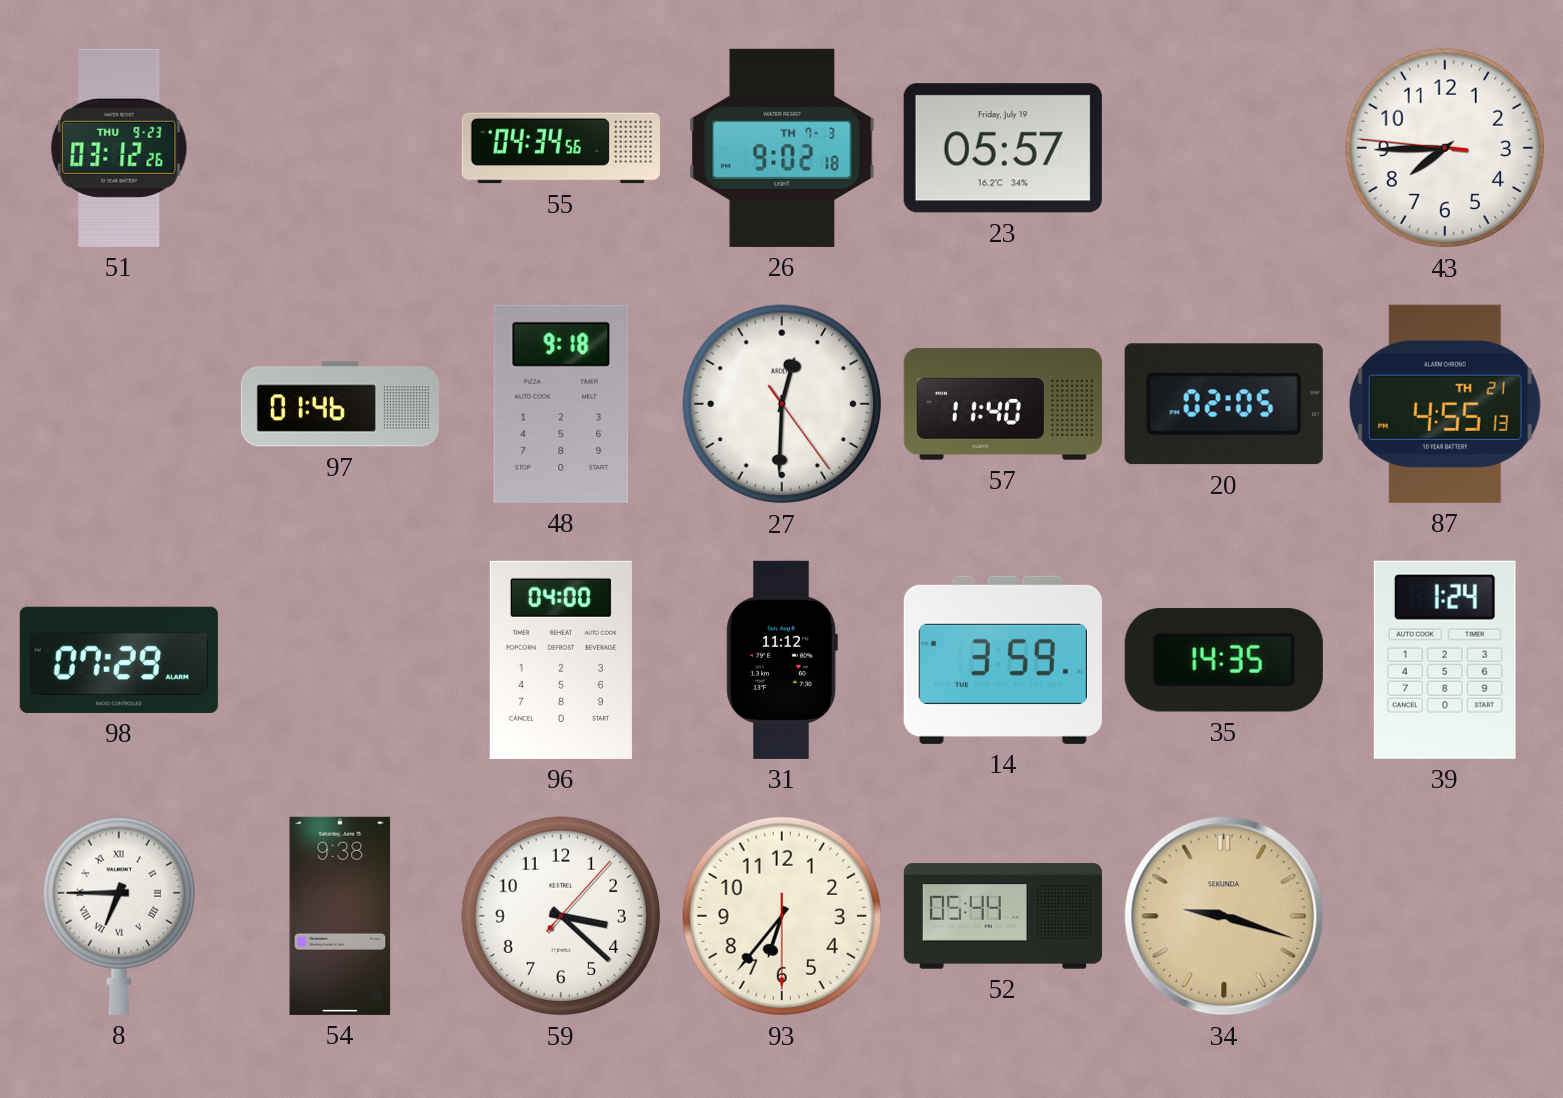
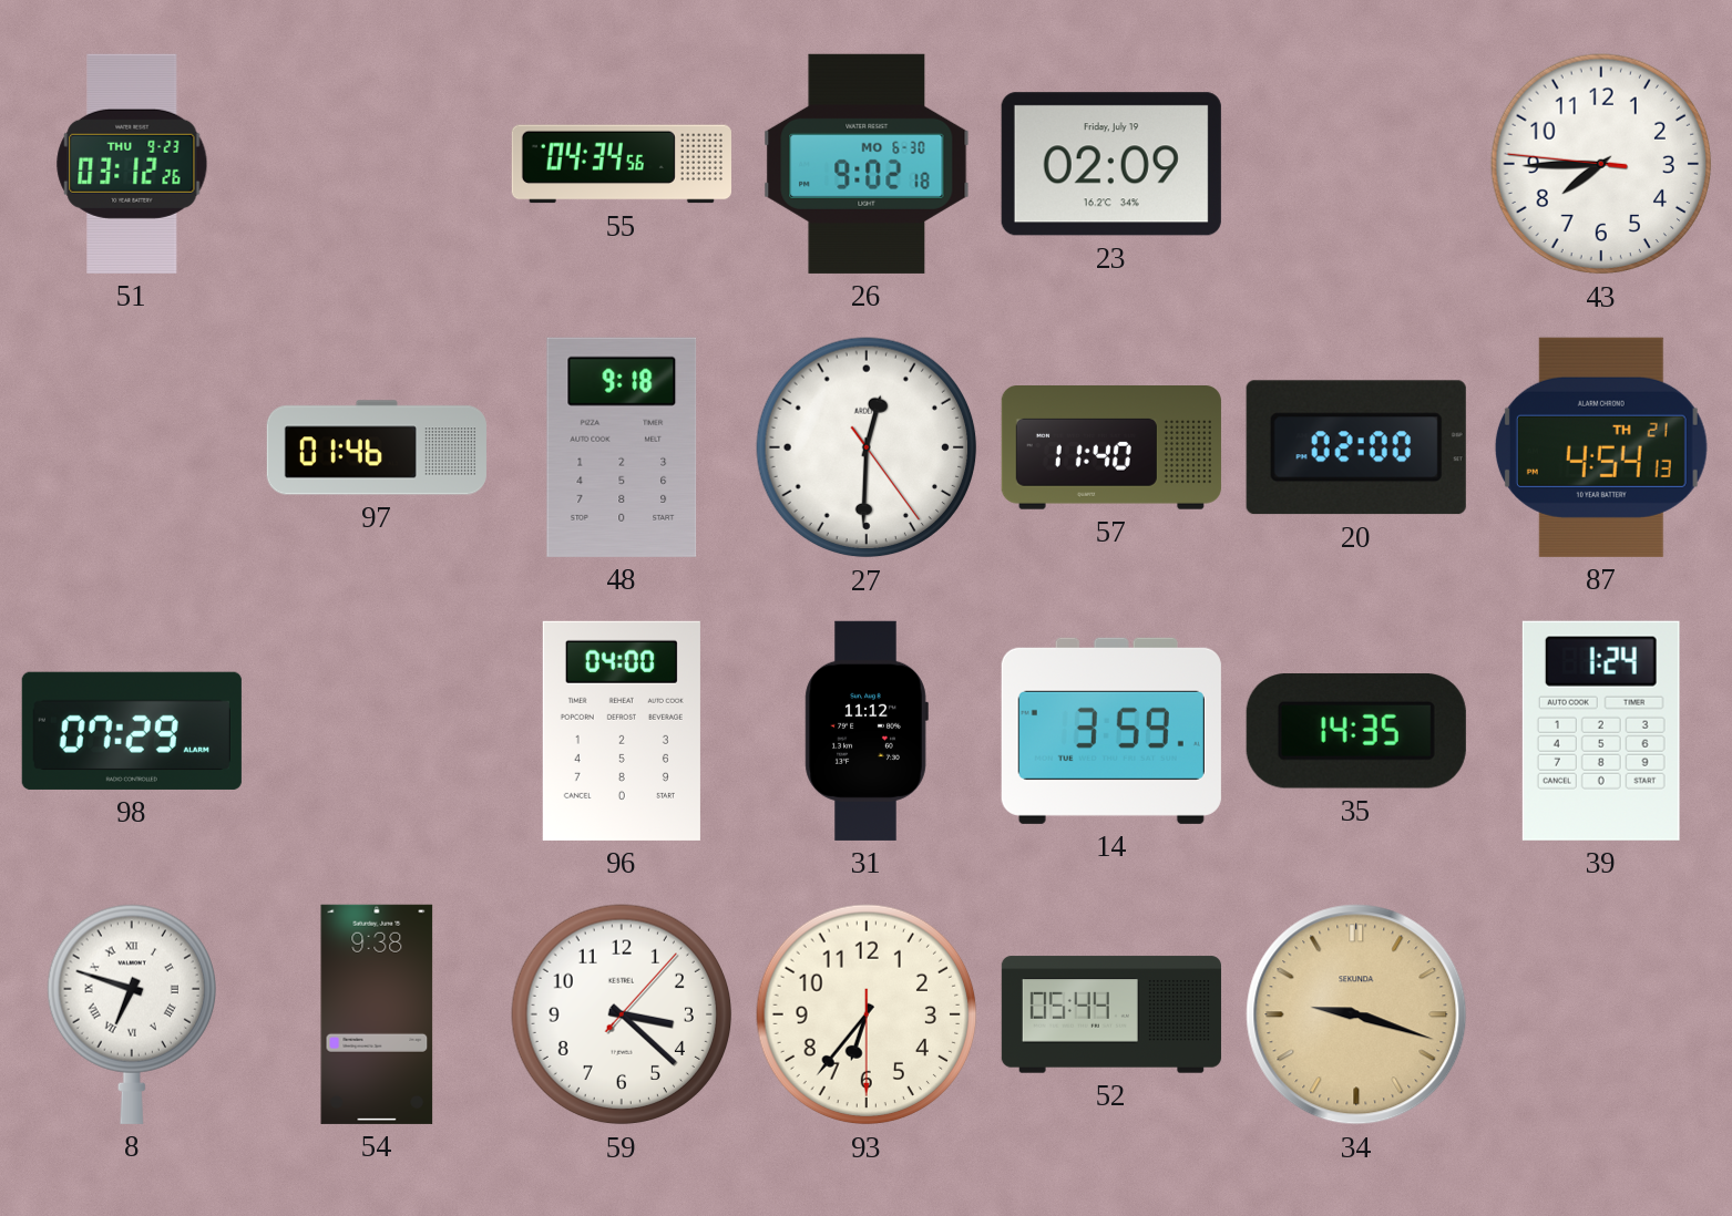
26 date: TH 7-3 -> MO 6-30
23: 05:57 -> 02:09
20: 02:05 -> 02:00
87: 4:55 -> 4:54
8: 6:45 -> 6:48
